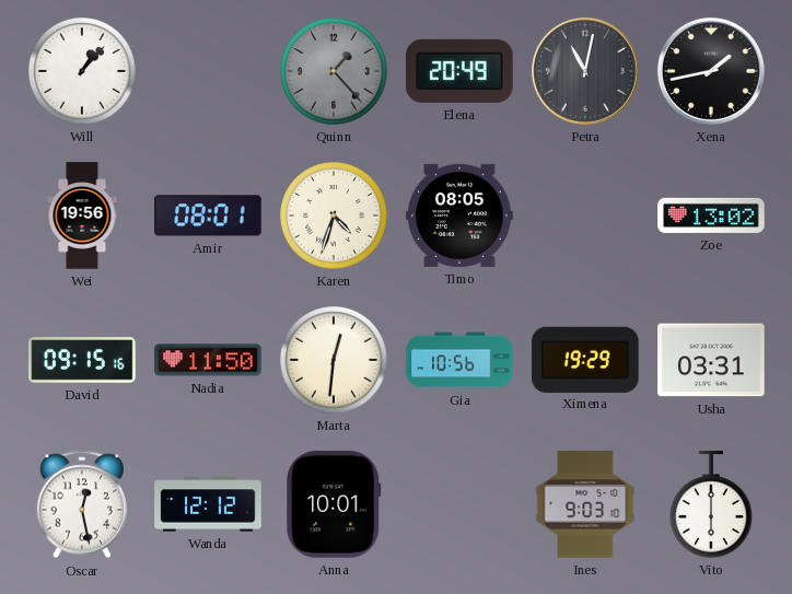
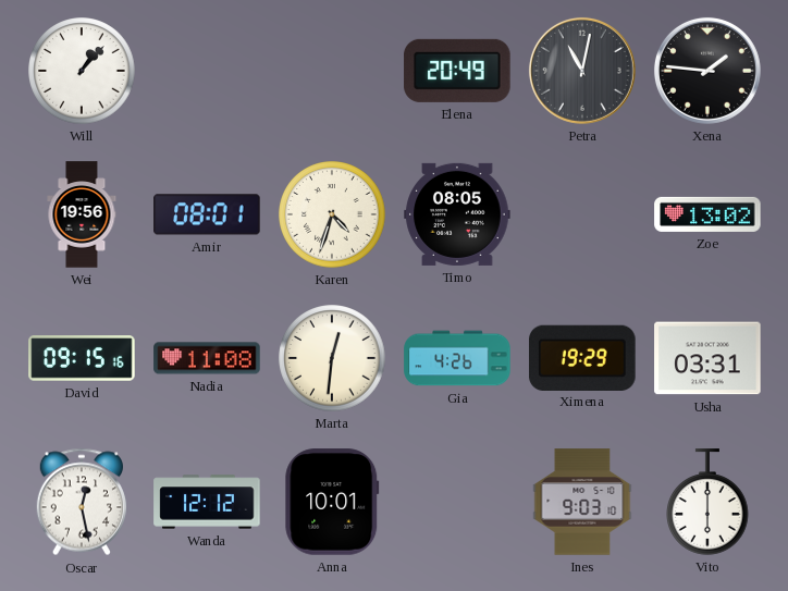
Quinn: 1:23 -> none
Xena: 1:43 -> 1:46
Nadia: 11:50 -> 11:08
Gia: 10:56 -> 4:26
